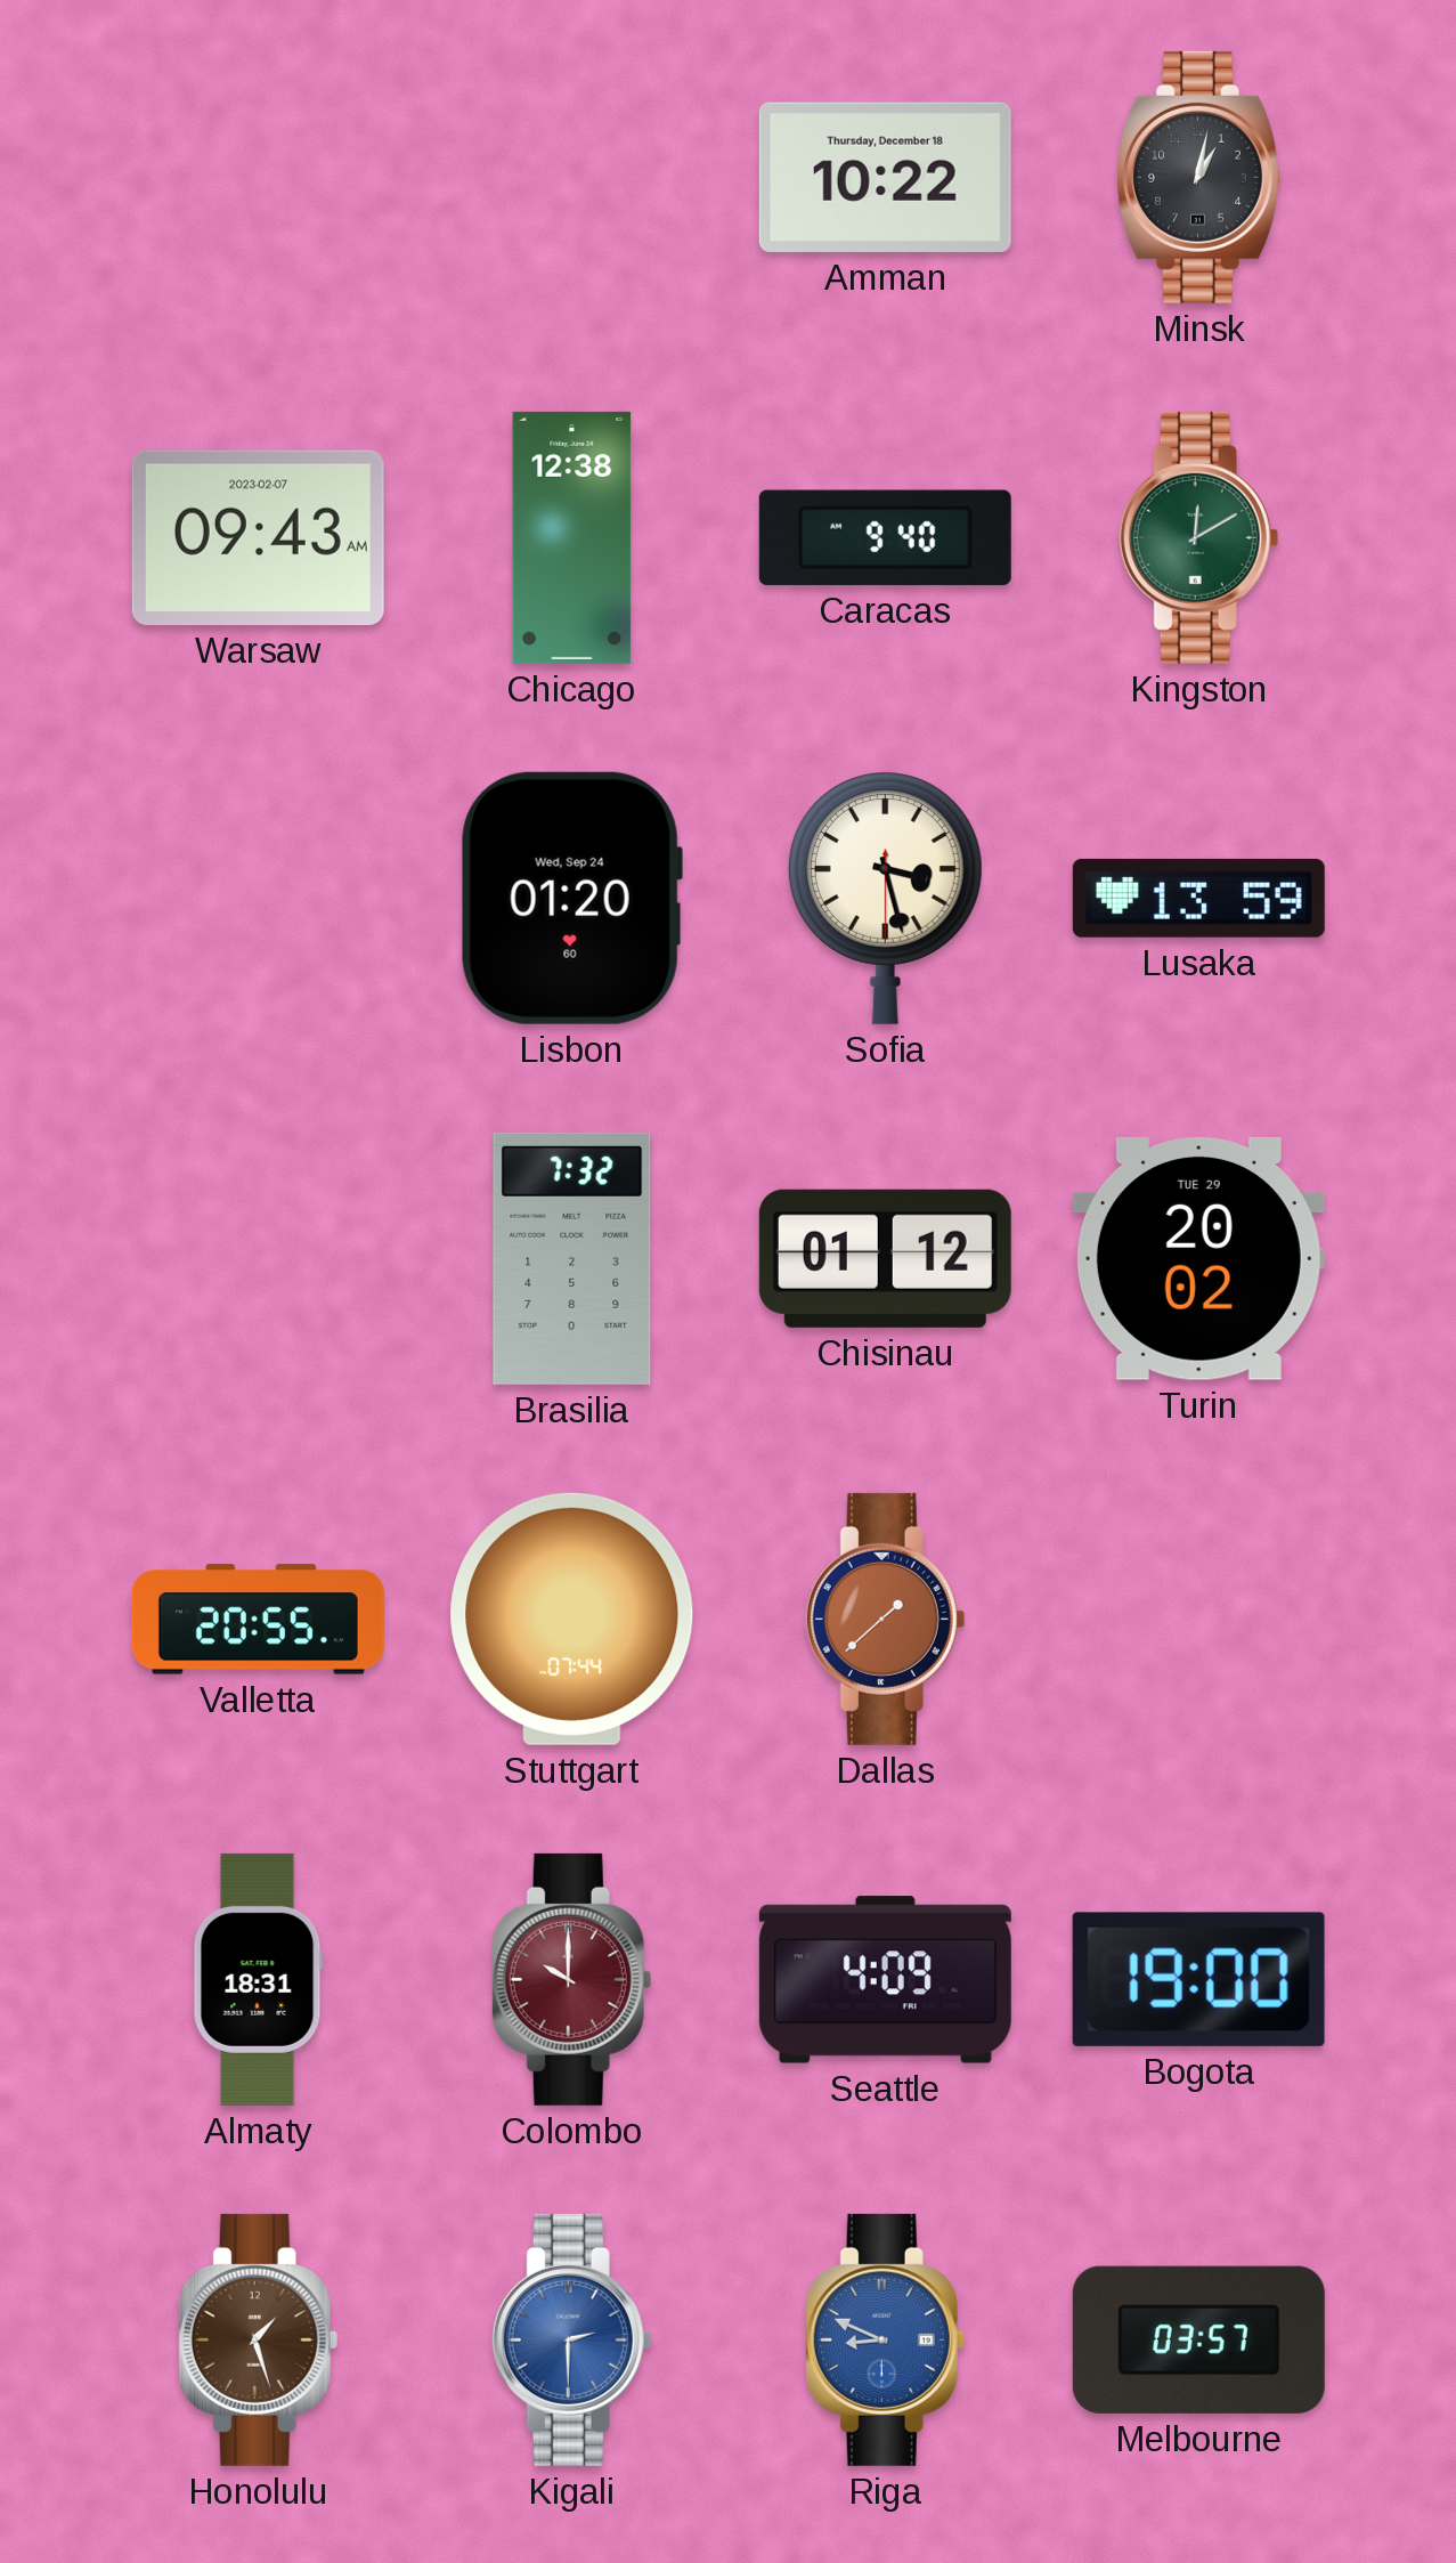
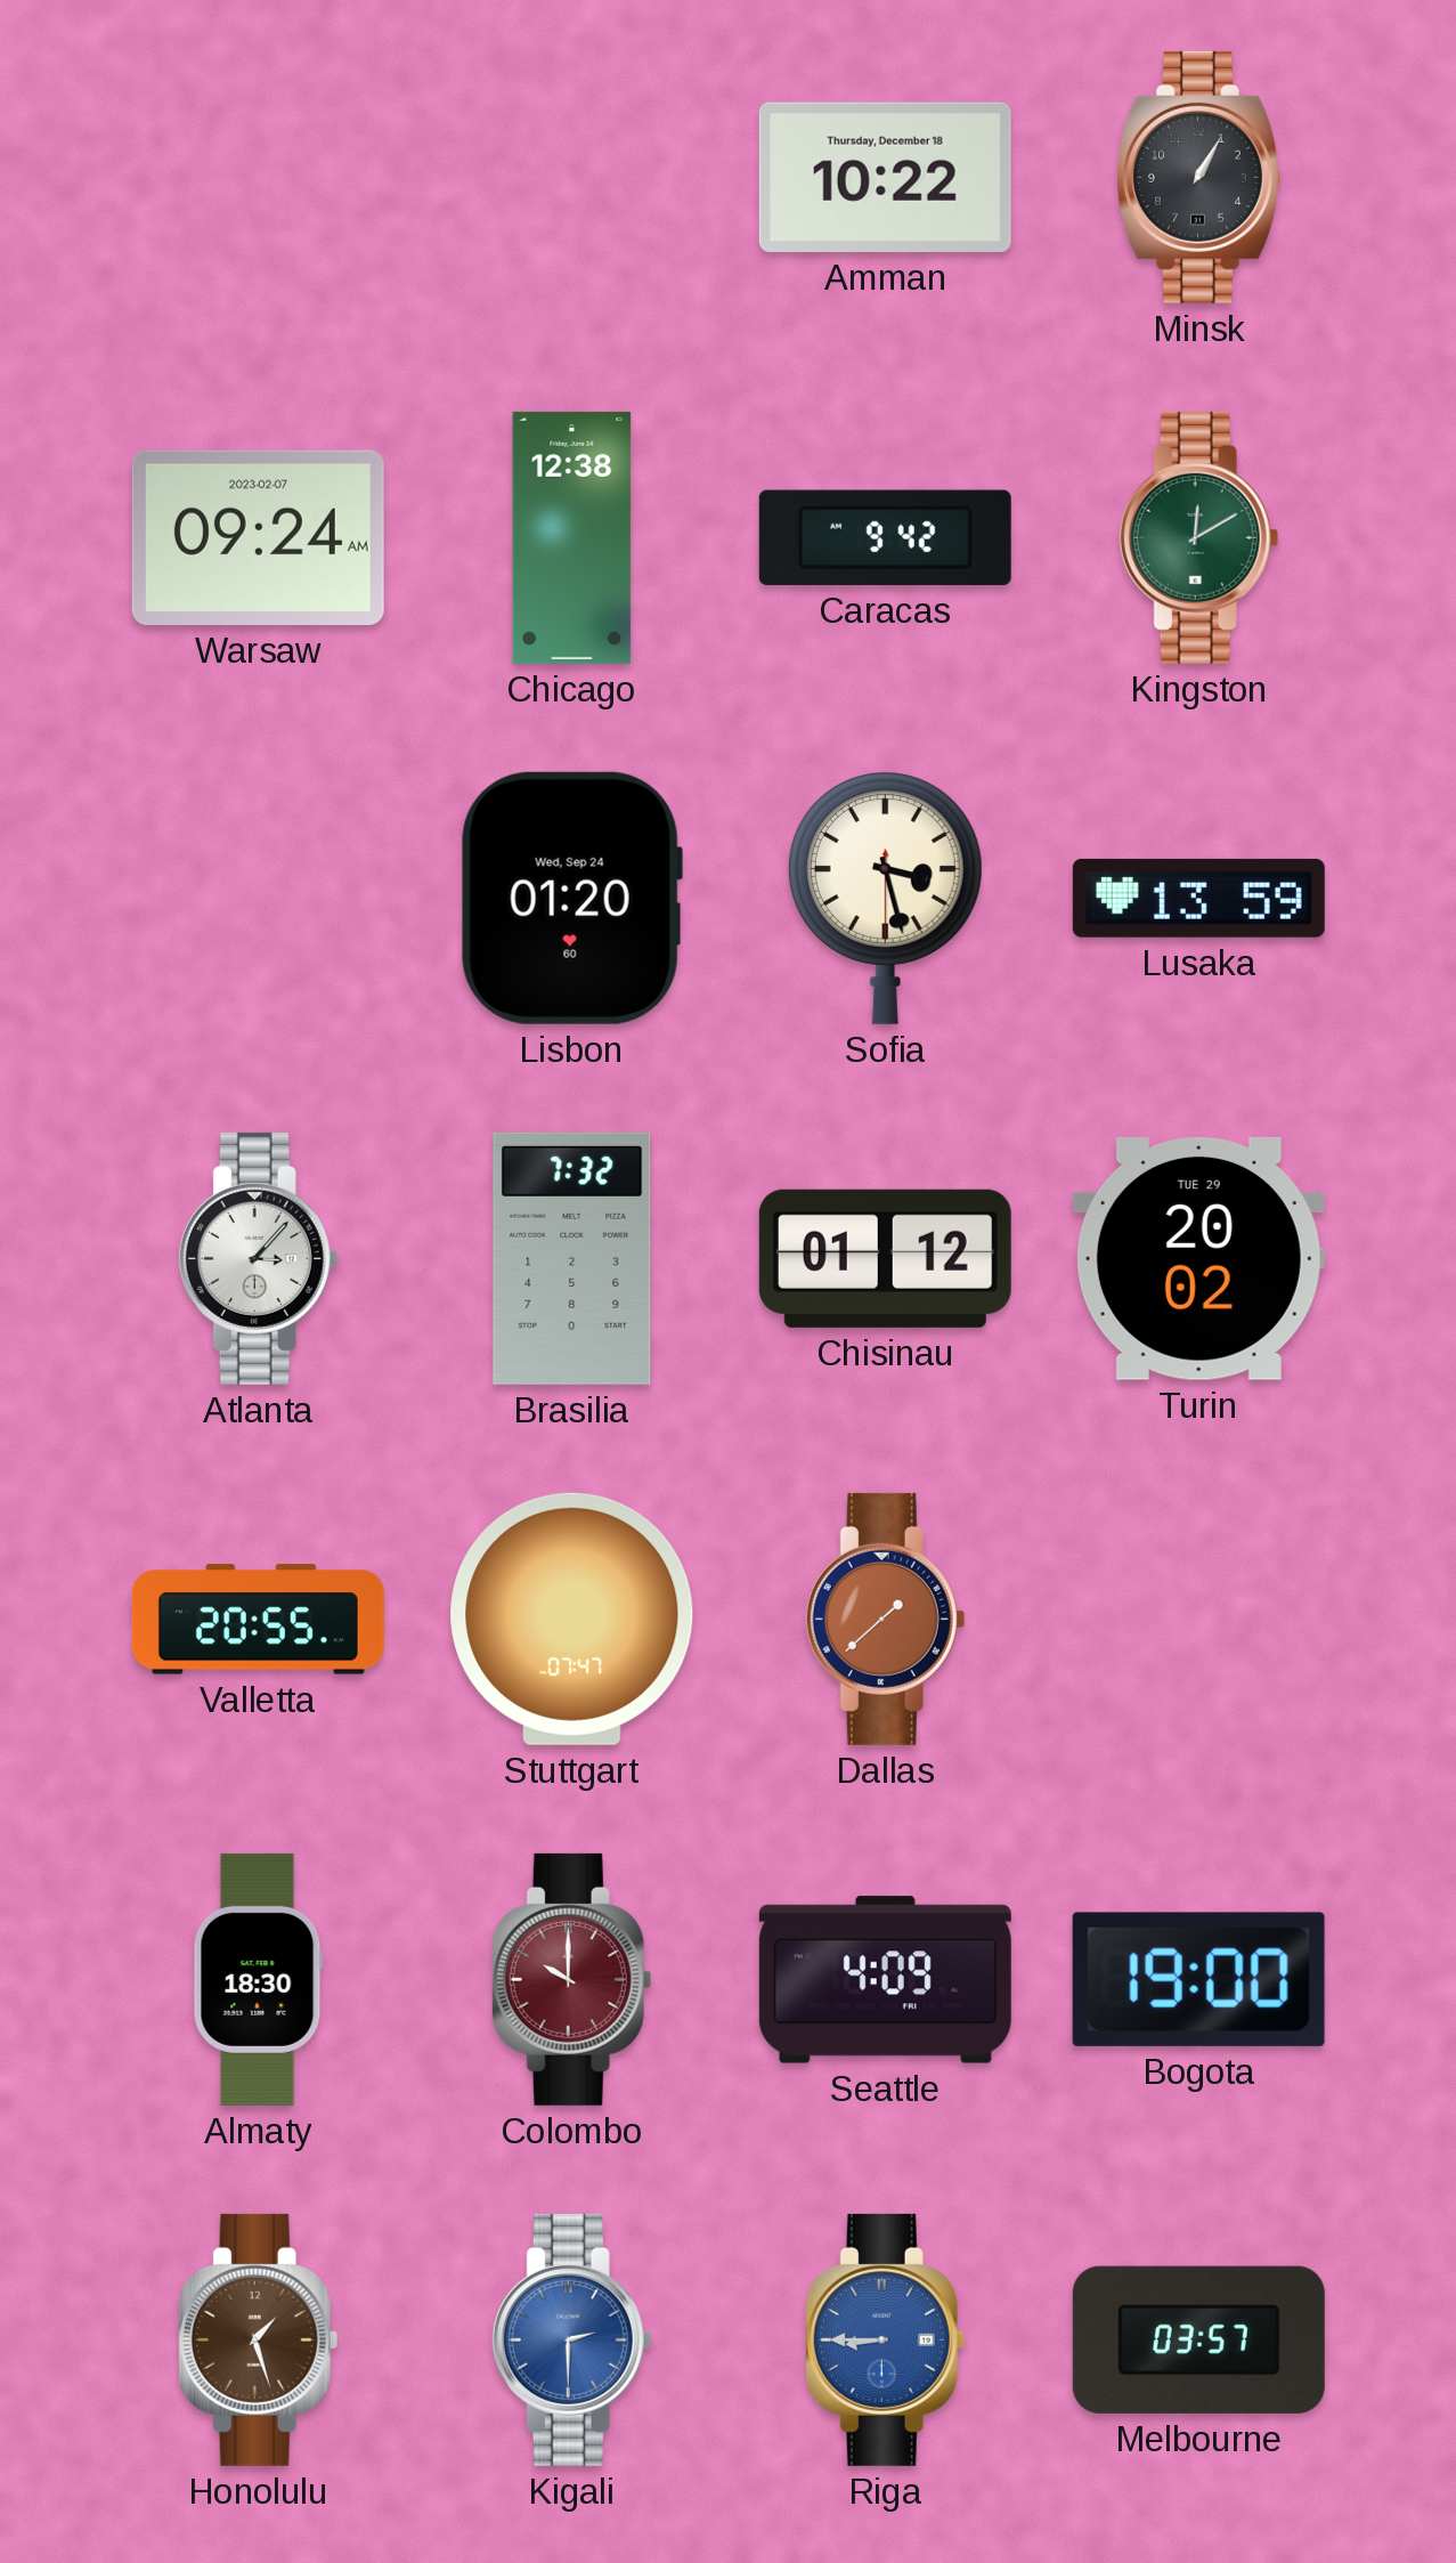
Minsk: 1:02 -> 1:05
Warsaw: 09:43 -> 09:24
Caracas: 9:40 -> 9:42
Atlanta: none -> 3:07
Stuttgart: 07:44 -> 07:47
Almaty: 18:31 -> 18:30
Riga: 8:49 -> 8:45
